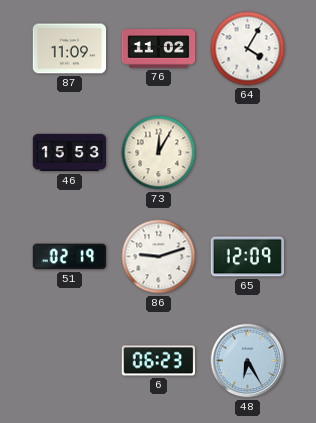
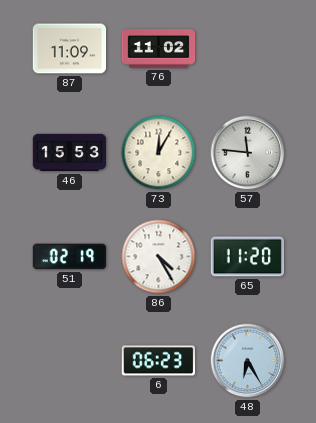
64: 4:05 -> none
57: none -> 11:46
86: 9:12 -> 4:25
65: 12:09 -> 11:20
